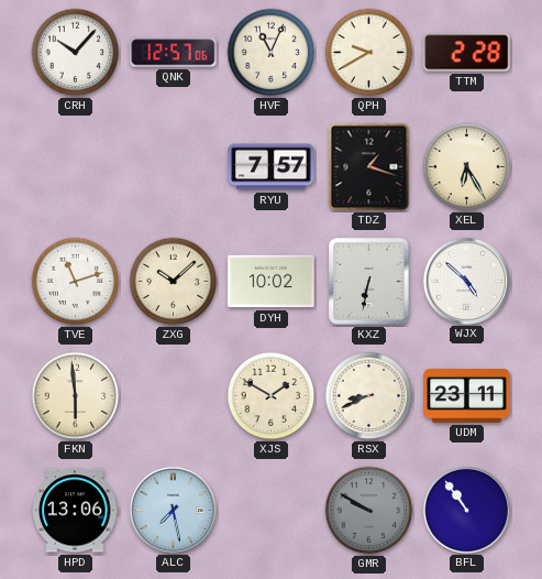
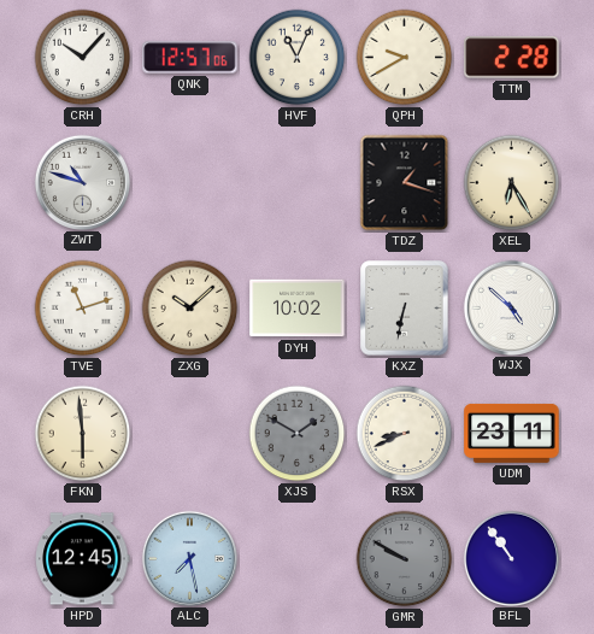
ZWT: none -> 10:48
RYU: 7:57 -> none
XJS dial: cream -> grey
HPD: 13:06 -> 12:45
